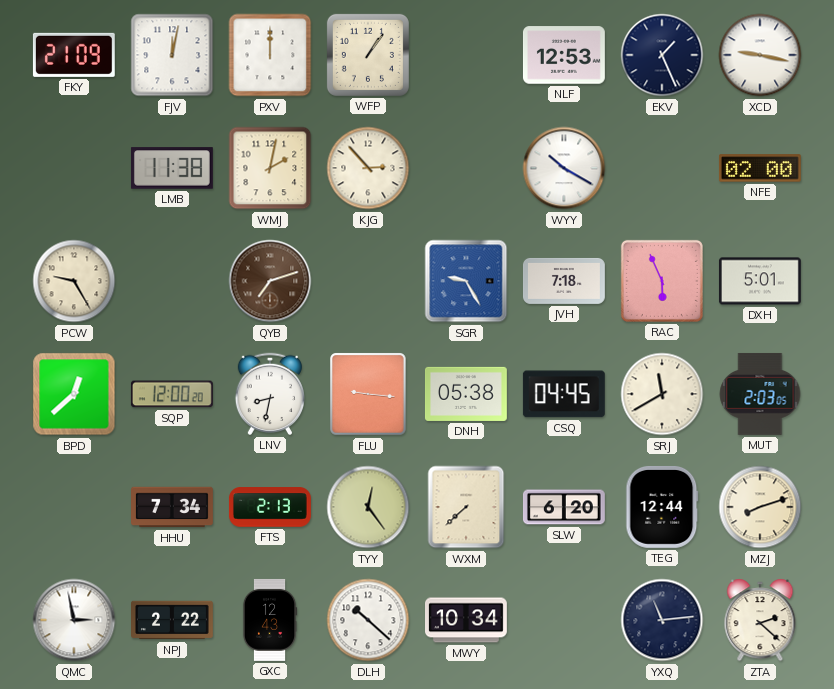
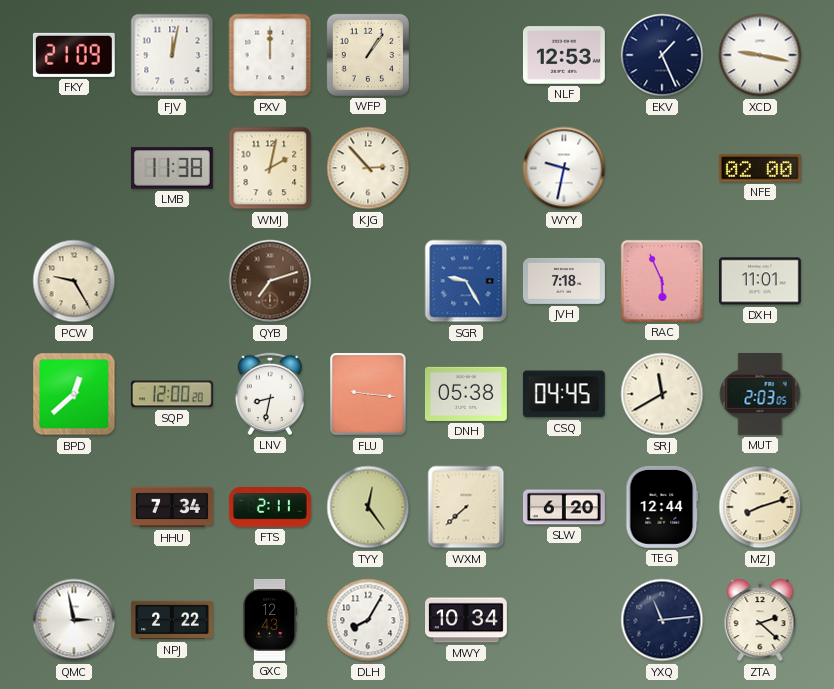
WYY: 10:20 -> 9:32
DXH: 5:01 -> 11:01
FTS: 2:13 -> 2:11
DLH: 10:22 -> 8:05
